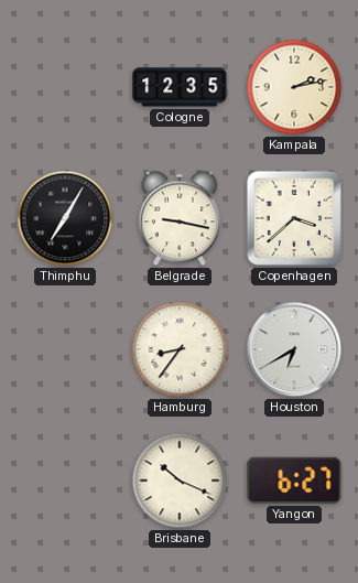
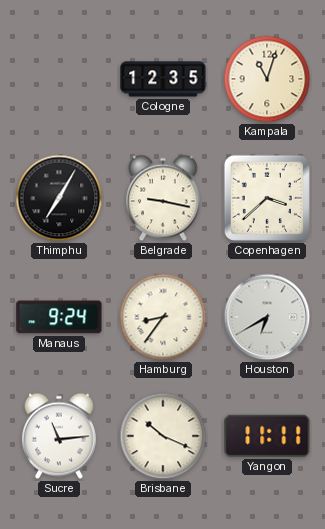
Kampala: 2:13 -> 11:03
Manaus: none -> 9:24
Sucre: none -> 11:14
Yangon: 6:27 -> 11:11
